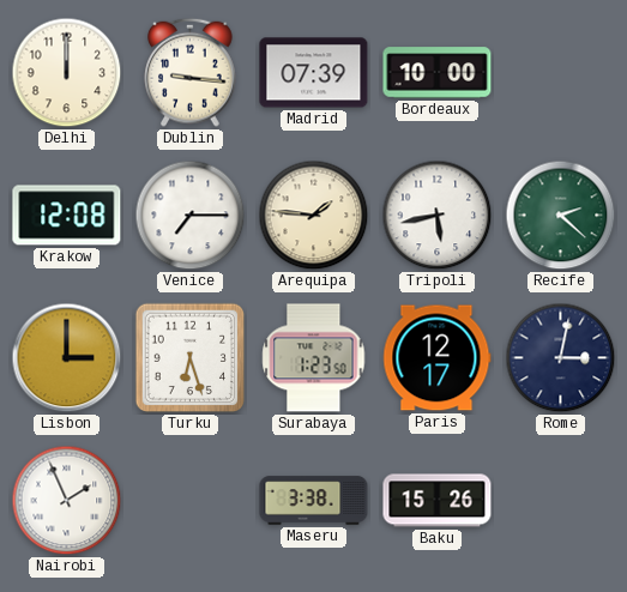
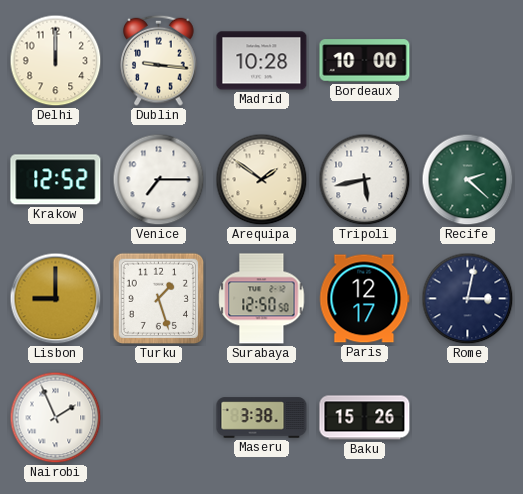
Madrid: 07:39 -> 10:28
Krakow: 12:08 -> 12:52
Arequipa: 1:46 -> 1:51
Lisbon: 3:00 -> 9:00
Turku: 6:27 -> 1:27
Surabaya: 1:23 -> 12:50
